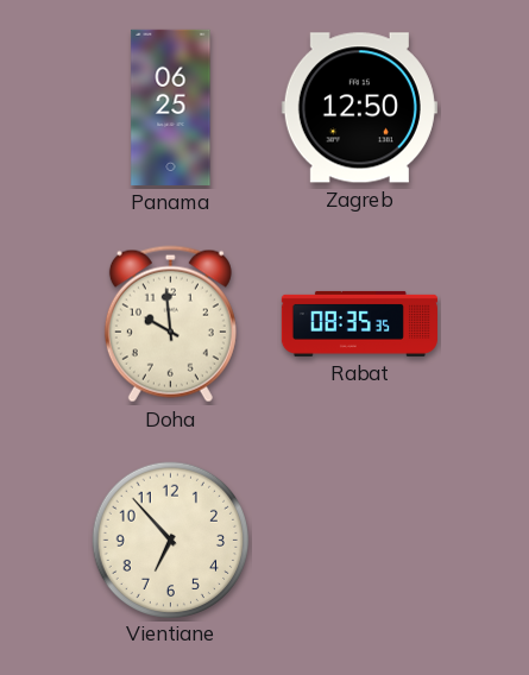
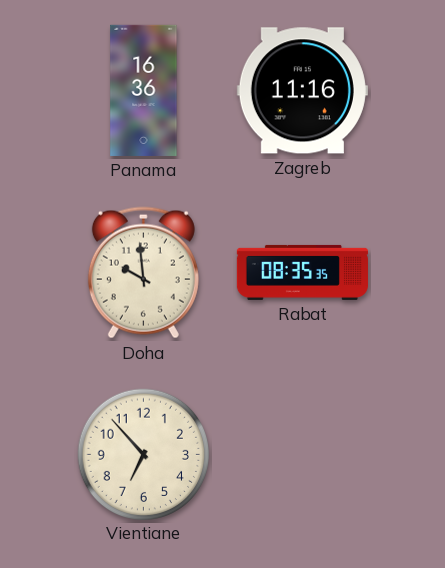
Panama: 06:25 -> 16:36
Zagreb: 12:50 -> 11:16
